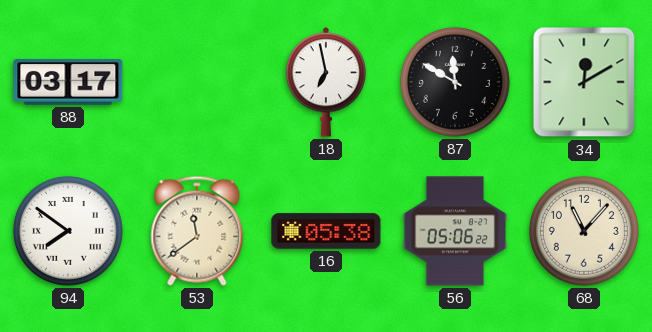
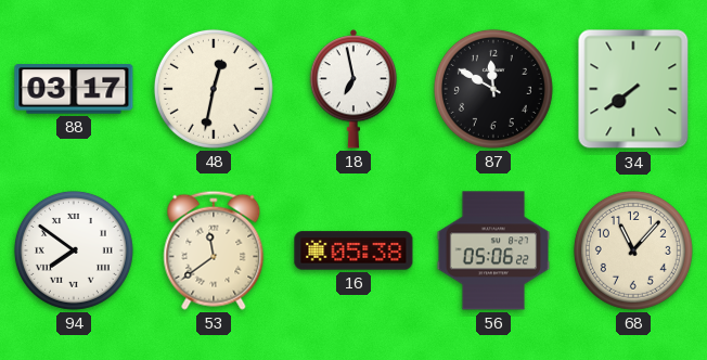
48: none -> 12:32
34: 12:10 -> 7:39
